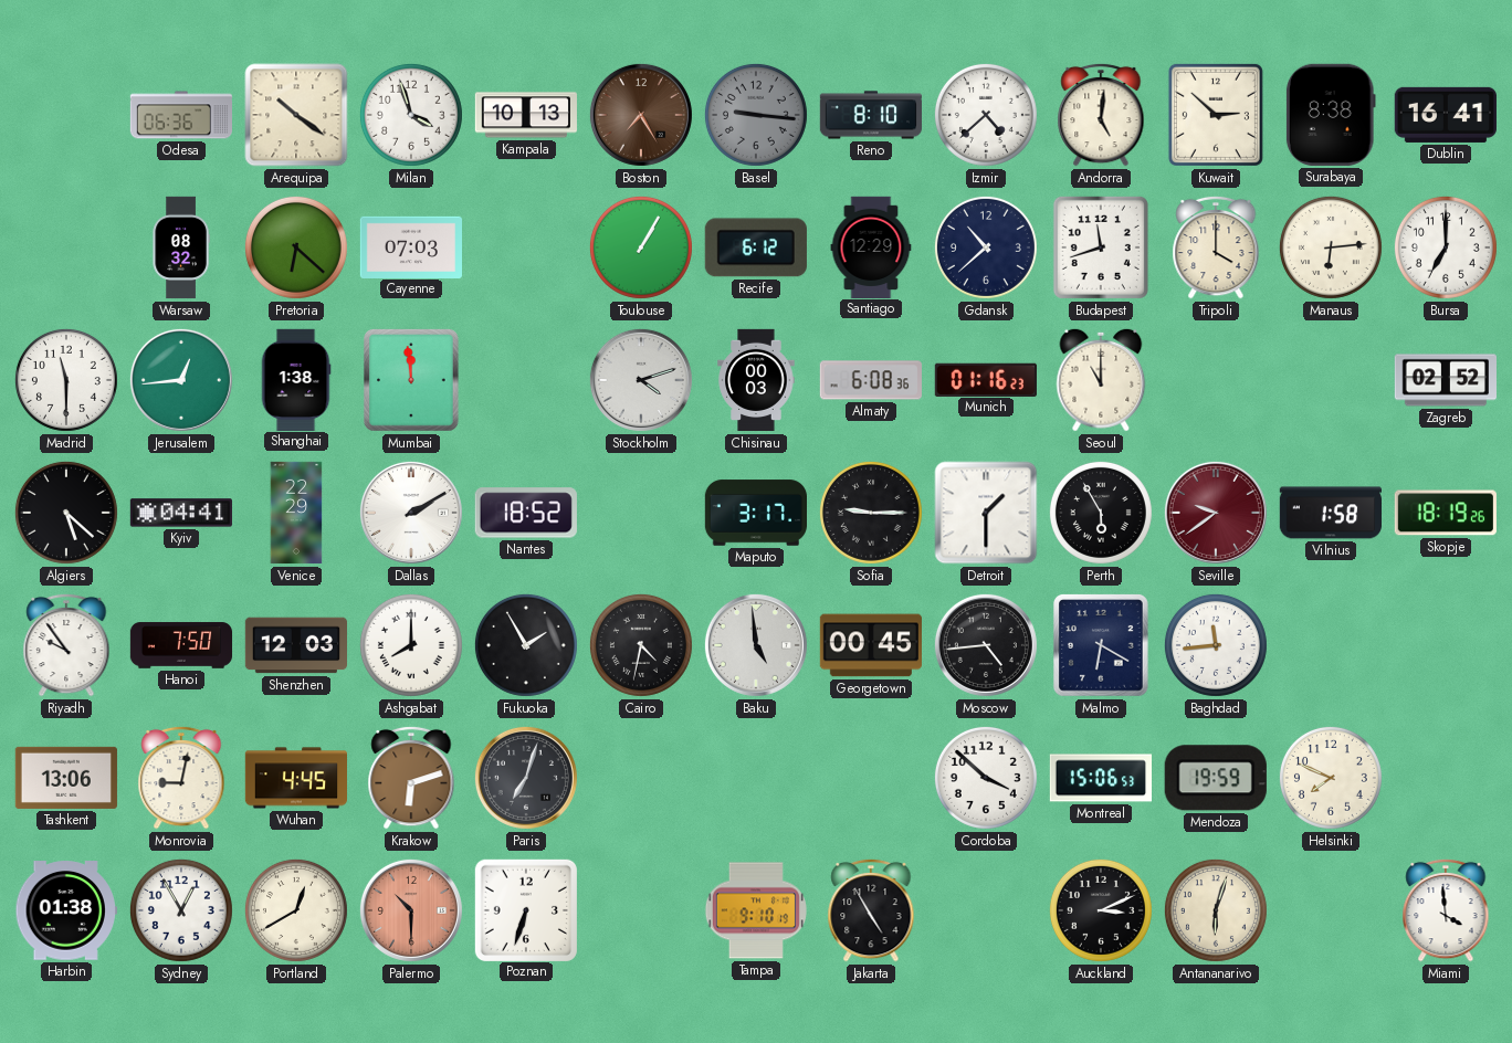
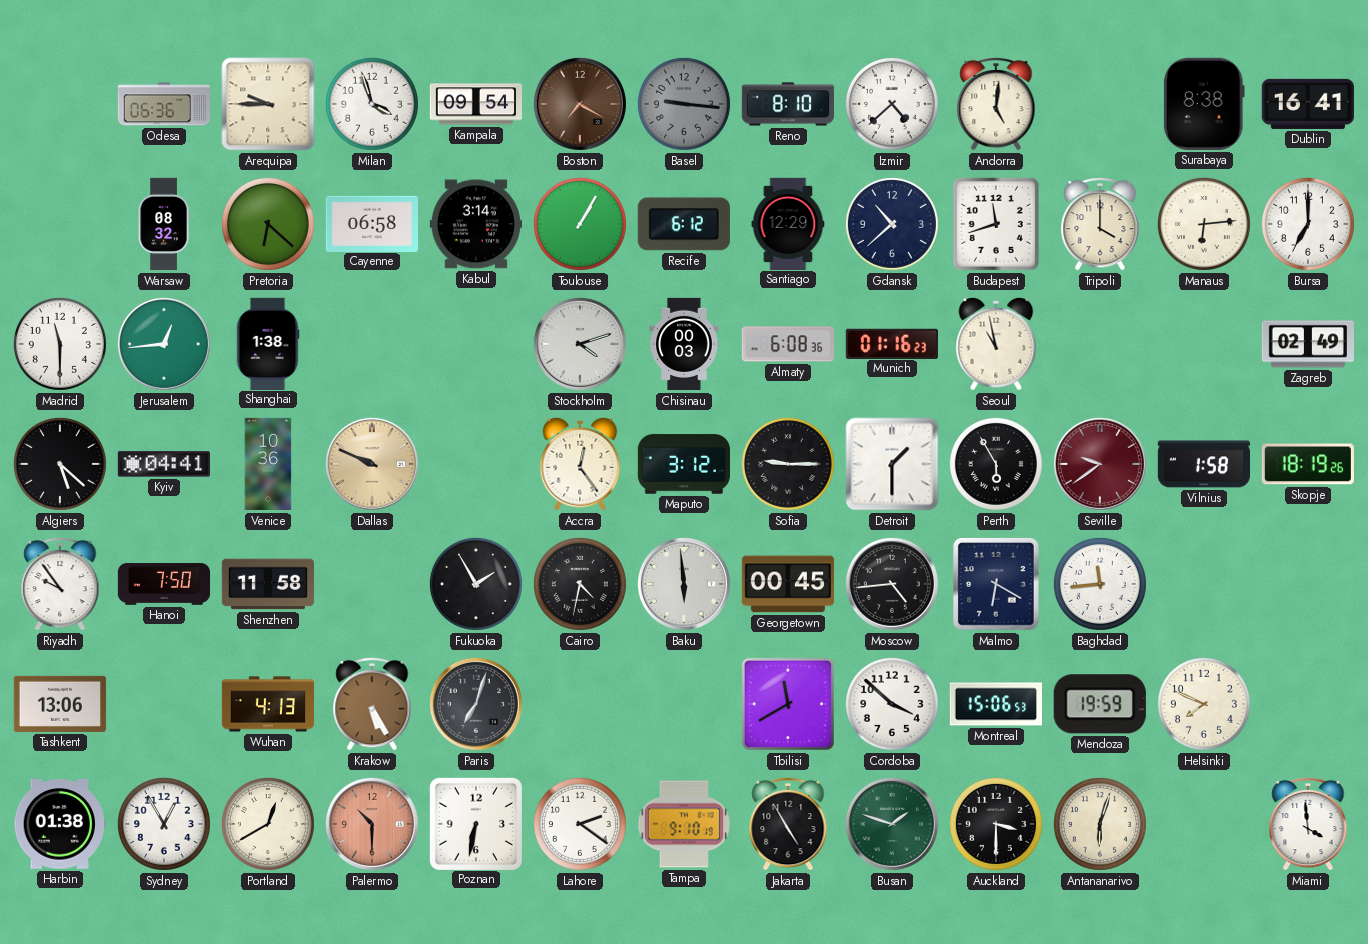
Arequipa: 10:21 -> 9:45
Kampala: 10:13 -> 09:54
Boston: 7:25 -> 7:20
Kuwait: 2:52 -> none
Cayenne: 07:03 -> 06:58
Kabul: none -> 3:14
Mumbai: 11:59 -> none
Seoul: 11:00 -> 10:58
Zagreb: 02:52 -> 02:49
Venice: 22:29 -> 10:36
Dallas: 2:10 -> 9:49
Dallas dial: white -> champagne
Nantes: 18:52 -> none
Accra: none -> 12:24
Maputo: 3:17 -> 3:12
Shenzhen: 12:03 -> 11:58
Ashgabat: 8:00 -> none
Baku: 4:59 -> 5:59
Monrovia: 9:02 -> none
Wuhan: 4:45 -> 4:13
Krakow: 6:12 -> 5:25
Tbilisi: none -> 11:40
Poznan: 6:33 -> 6:32
Lahore: none -> 2:21
Busan: none -> 1:48
Auckland: 3:11 -> 3:30
